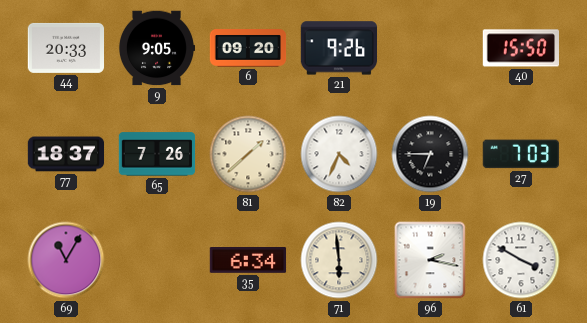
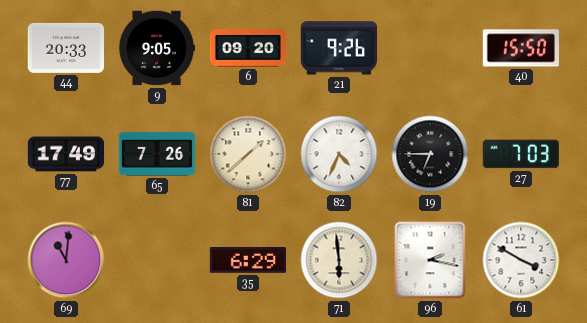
77: 18:37 -> 17:49
69: 11:05 -> 11:01
35: 6:34 -> 6:29
